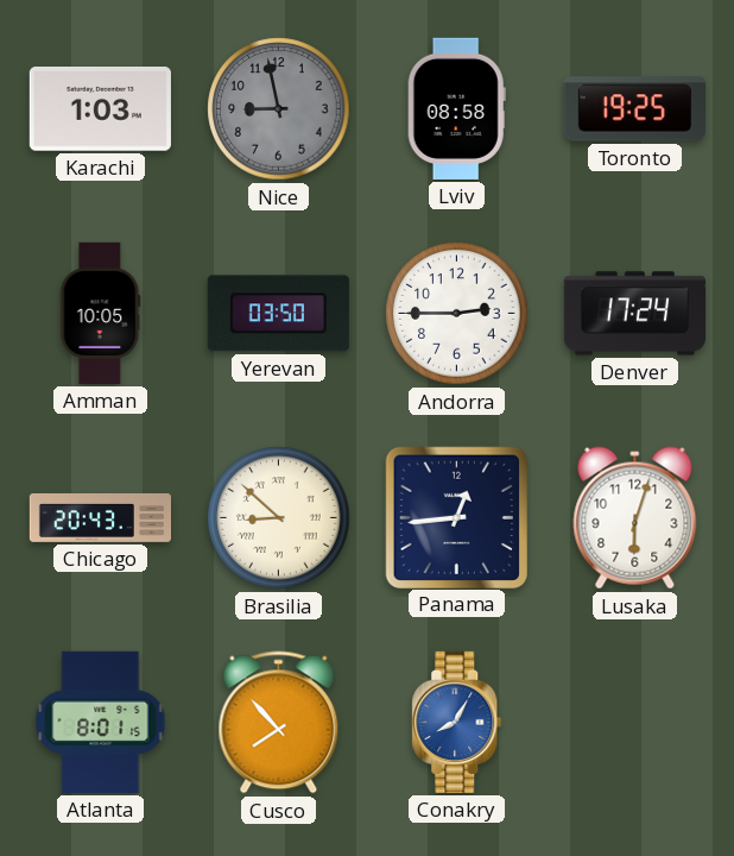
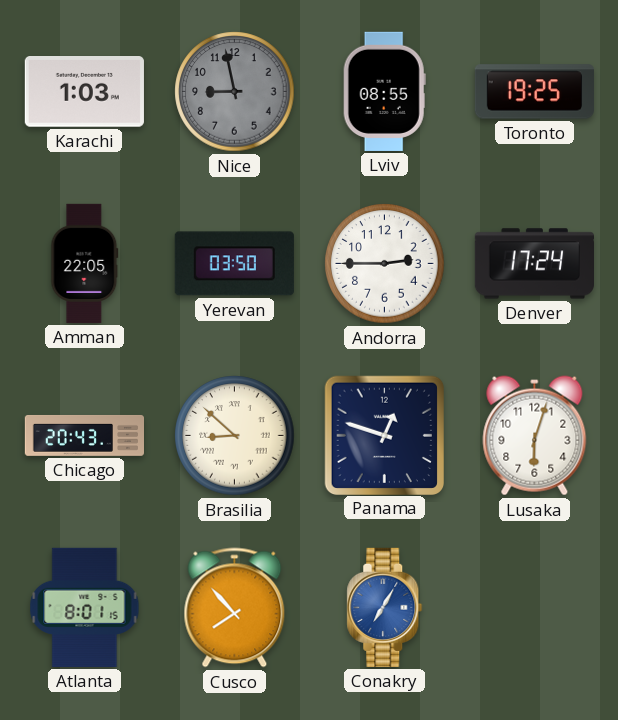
Lviv: 08:58 -> 08:55
Amman: 10:05 -> 22:05
Panama: 12:44 -> 12:48
Conakry: 8:05 -> 7:05
